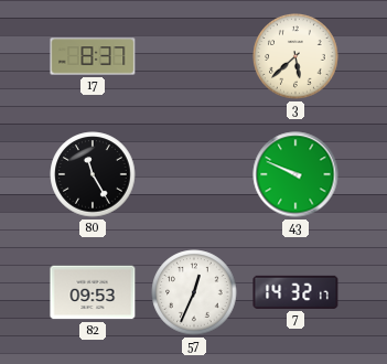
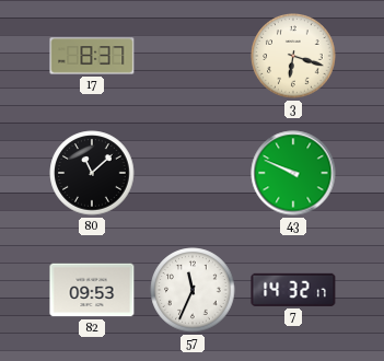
3: 5:38 -> 6:18
80: 11:25 -> 11:08
57: 12:34 -> 11:34
